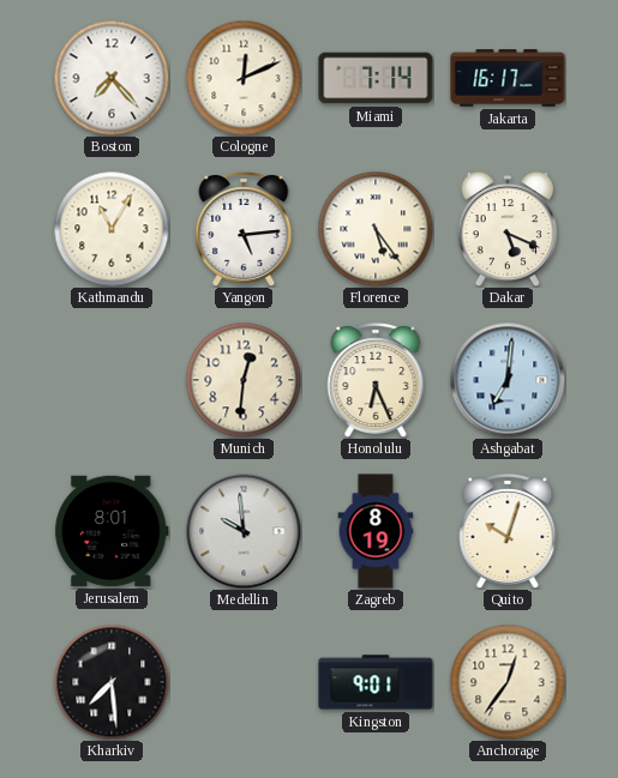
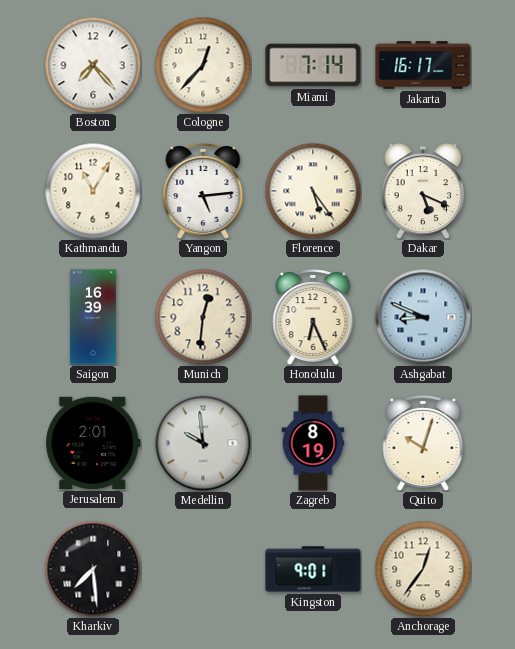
Cologne: 12:11 -> 12:37
Saigon: none -> 16:39
Ashgabat: 7:01 -> 8:49
Jerusalem: 8:01 -> 2:01
